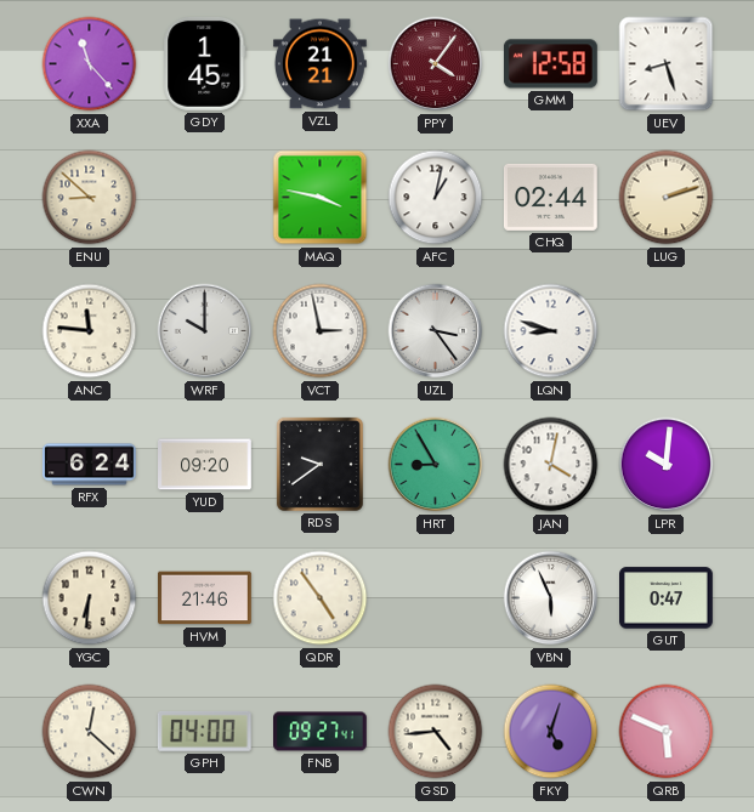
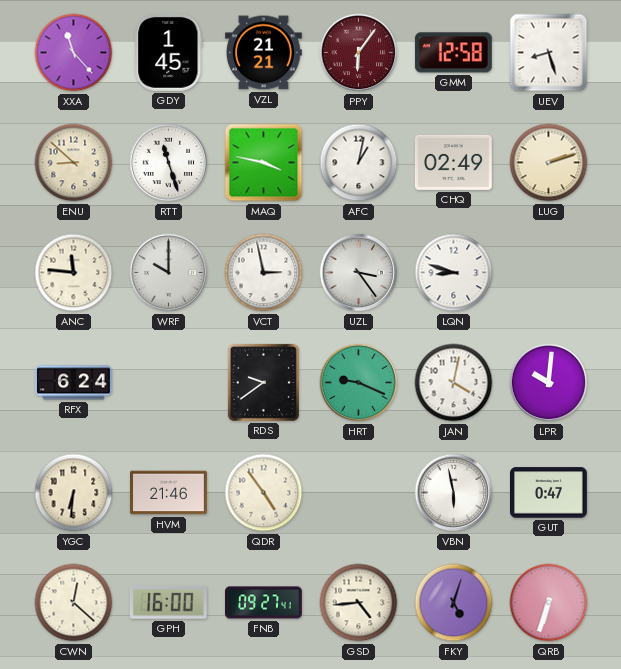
PPY: 4:06 -> 6:06
RTT: none -> 11:27
CHQ: 02:44 -> 02:49
YUD: 09:20 -> none
HRT: 8:55 -> 9:19
VBN: 5:56 -> 5:58
GPH: 04:00 -> 16:00
QRB: 5:49 -> 6:33
